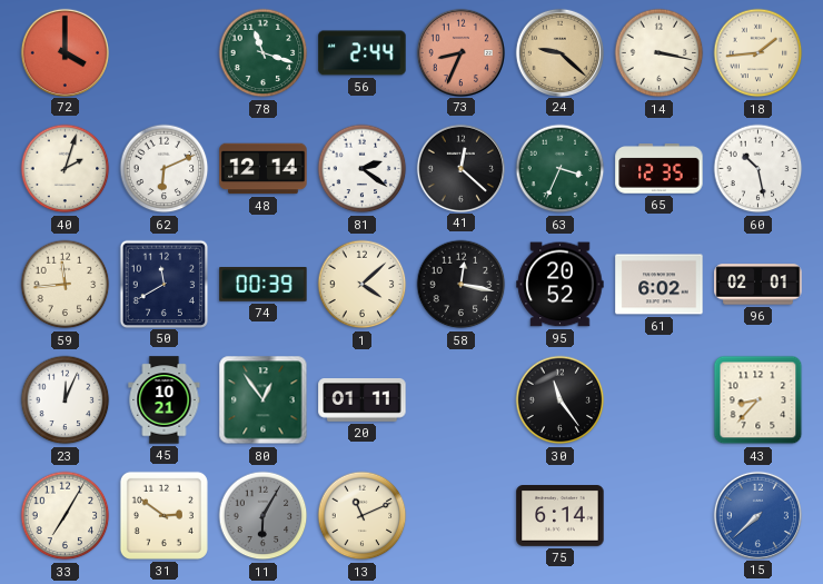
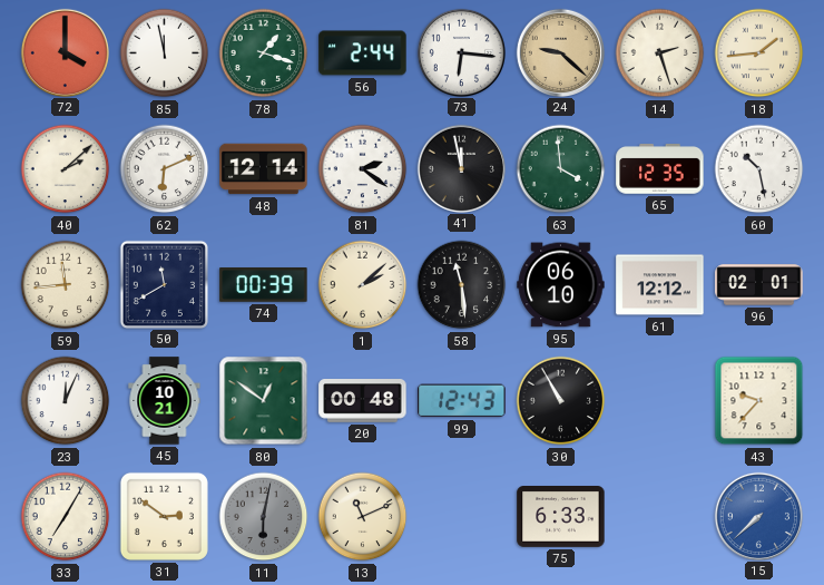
85: none -> 11:58
78: 11:18 -> 1:18
73: 8:34 -> 6:16
73 dial: salmon -> white
14: 3:17 -> 2:27
40: 2:03 -> 2:08
41: 12:22 -> 11:58
63: 3:34 -> 3:59
1: 4:08 -> 2:08
58: 12:17 -> 11:29
95: 20:52 -> 06:10
61: 6:02 -> 12:12
80: 12:54 -> 12:51
20: 01:11 -> 00:48
99: none -> 12:43
30: 11:24 -> 10:55
43: 8:37 -> 9:37
11: 6:05 -> 6:02
75: 6:14 -> 6:33
